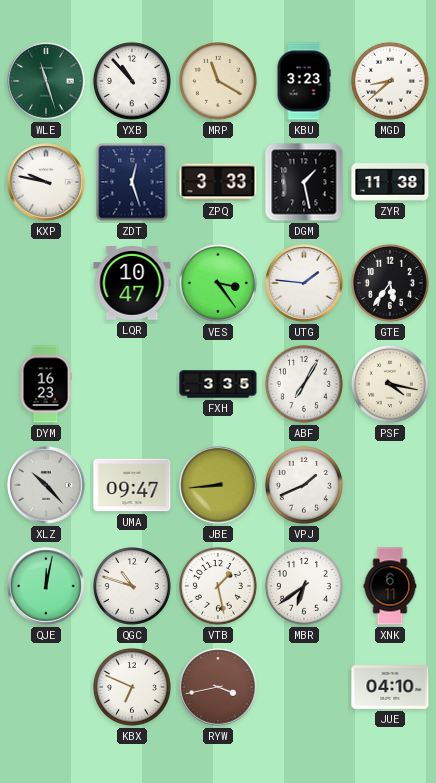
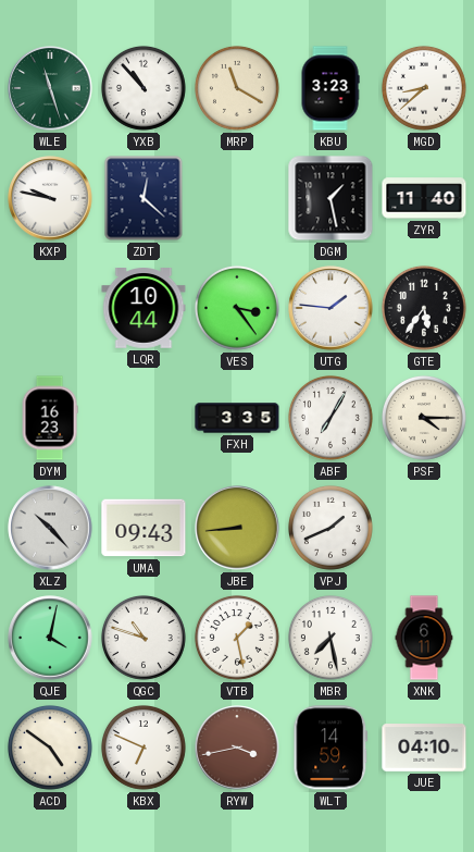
ZDT: 12:27 -> 12:22
ZPQ: 3:33 -> none
ZYR: 11:38 -> 11:40
LQR: 10:47 -> 10:44
PSF: 4:17 -> 4:15
UMA: 09:47 -> 09:43
QJE: 12:02 -> 4:02
MBR: 6:39 -> 7:28
ACD: none -> 4:51
WLT: none -> 14:59
